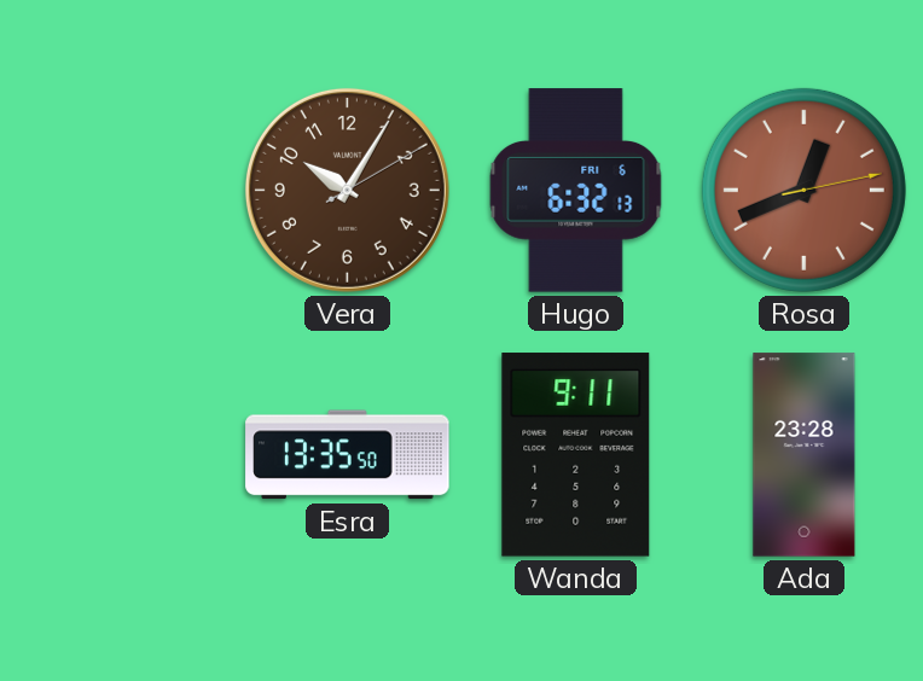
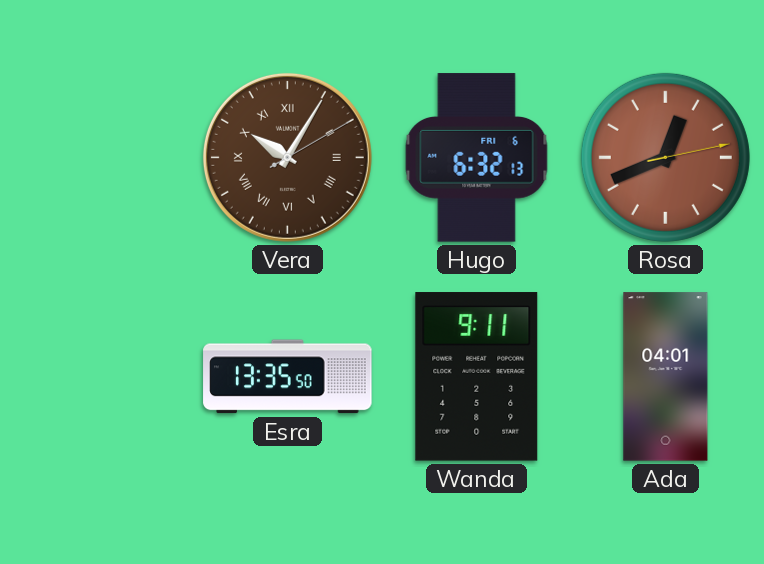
Vera numerals: Arabic -> Roman
Ada: 23:28 -> 04:01
